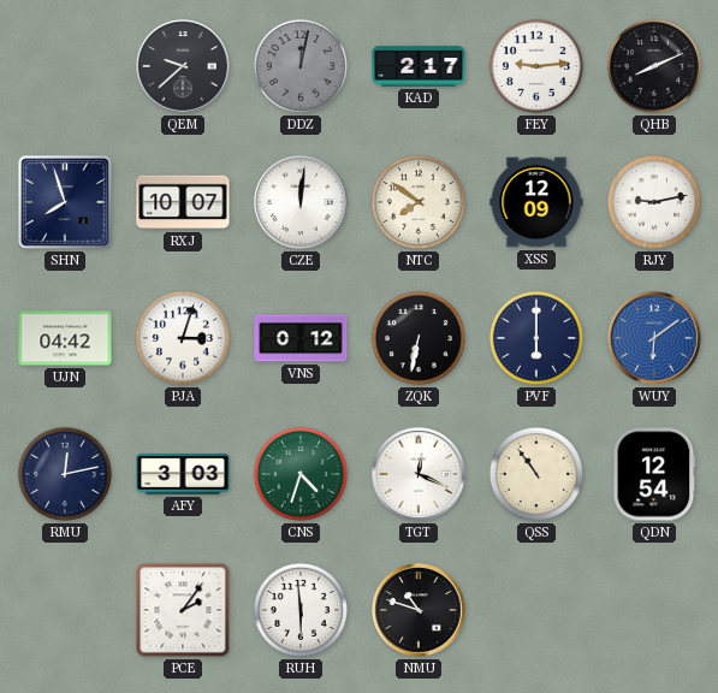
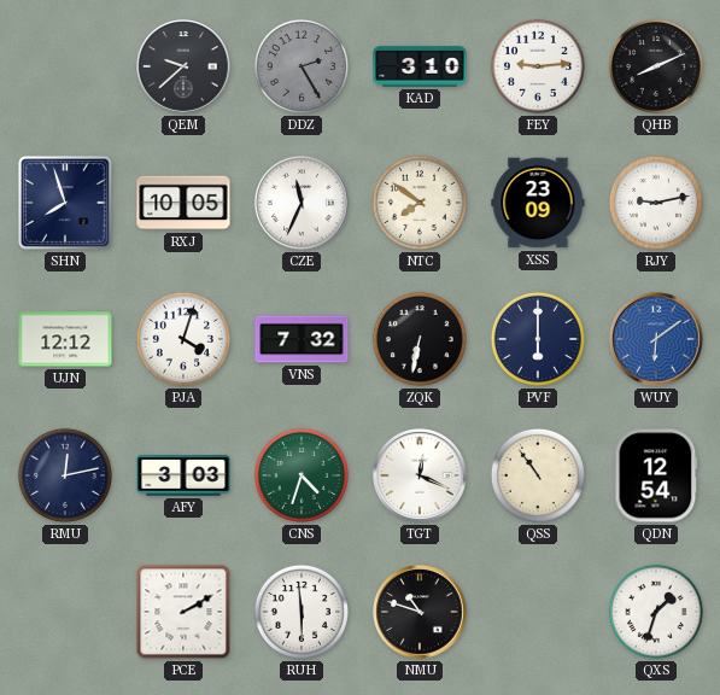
DDZ: 12:02 -> 2:25
KAD: 2:17 -> 3:10
RXJ: 10:07 -> 10:05
CZE: 12:01 -> 11:34
XSS: 12:09 -> 23:09
UJN: 04:42 -> 12:12
PJA: 3:03 -> 4:03
VNS: 0:12 -> 7:32
PCE: 2:06 -> 2:10
QXS: none -> 1:33
